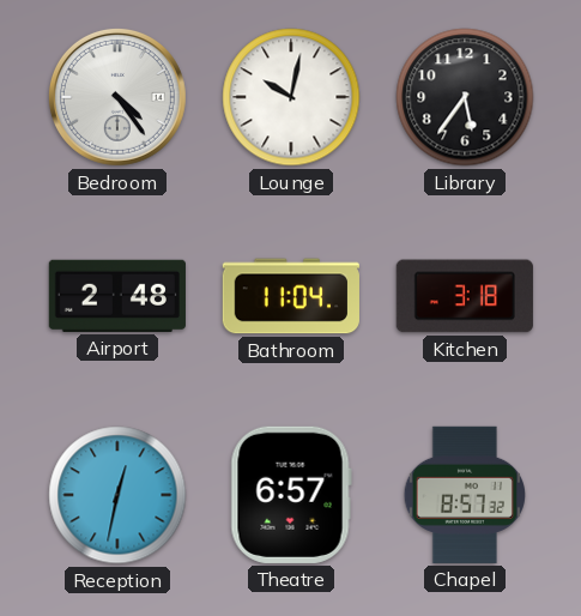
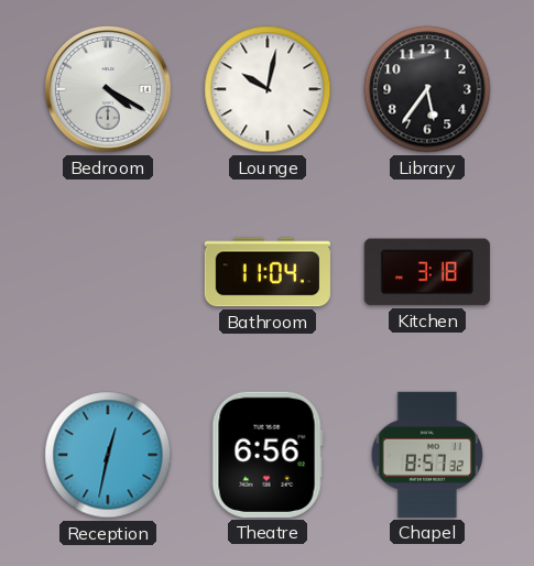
Bedroom: 4:24 -> 4:20
Airport: 2:48 -> none
Theatre: 6:57 -> 6:56
